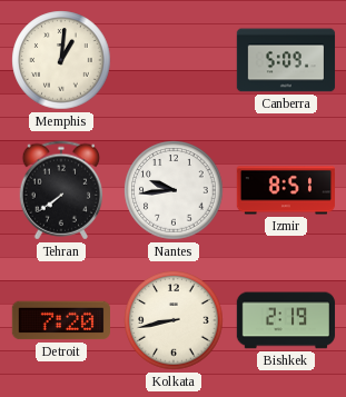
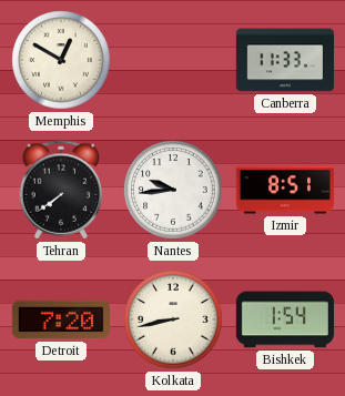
Memphis: 1:01 -> 12:50
Canberra: 5:09 -> 11:33
Bishkek: 2:19 -> 1:54
